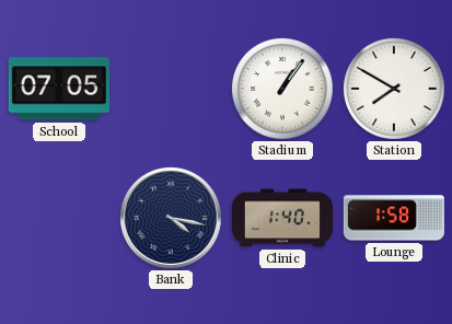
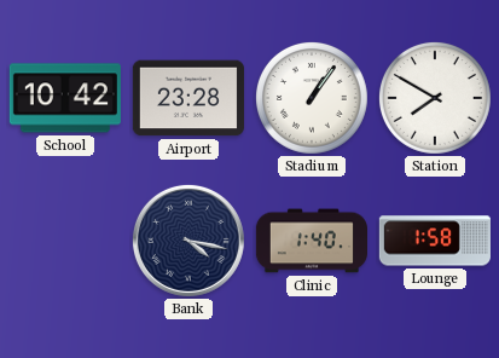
School: 07:05 -> 10:42
Airport: none -> 23:28
